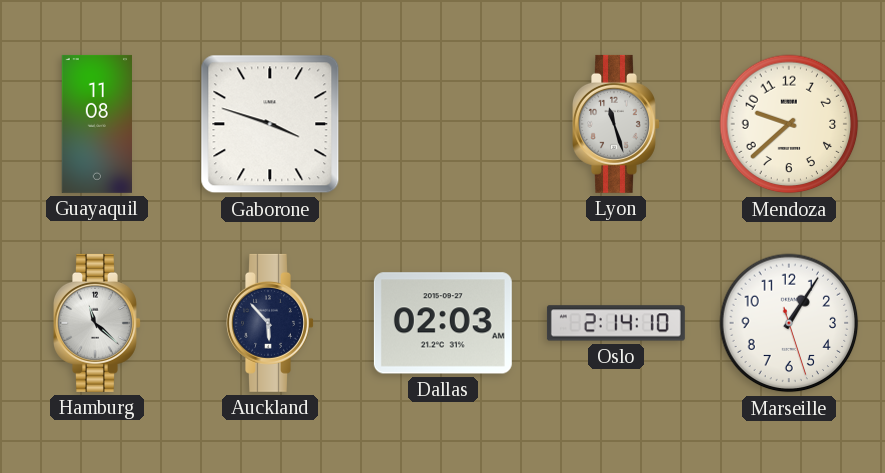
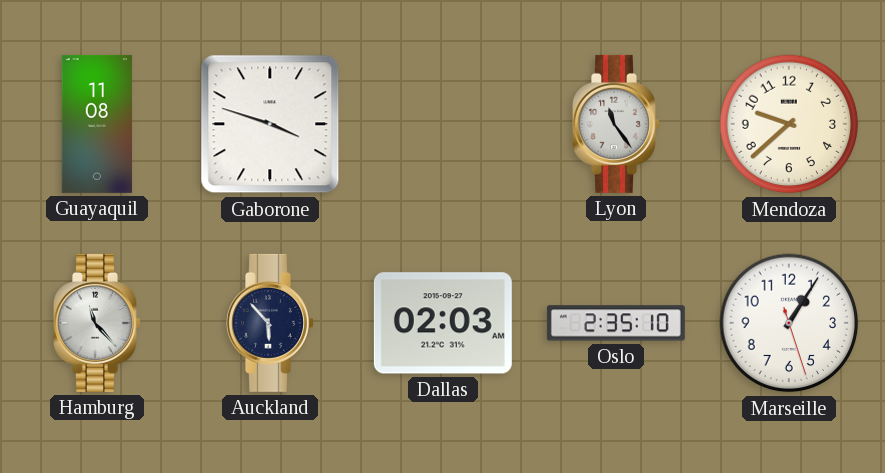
Lyon: 11:27 -> 11:24
Hamburg: 11:22 -> 11:23
Oslo: 2:14 -> 2:35
